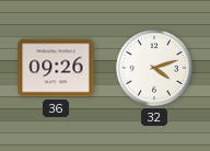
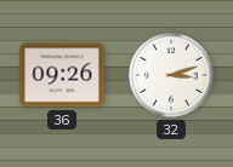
32: 4:12 -> 3:12
